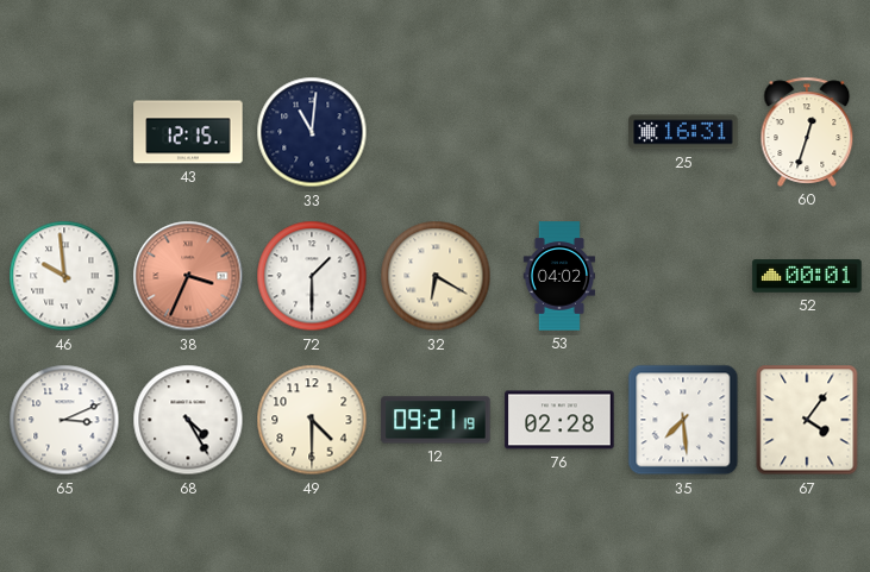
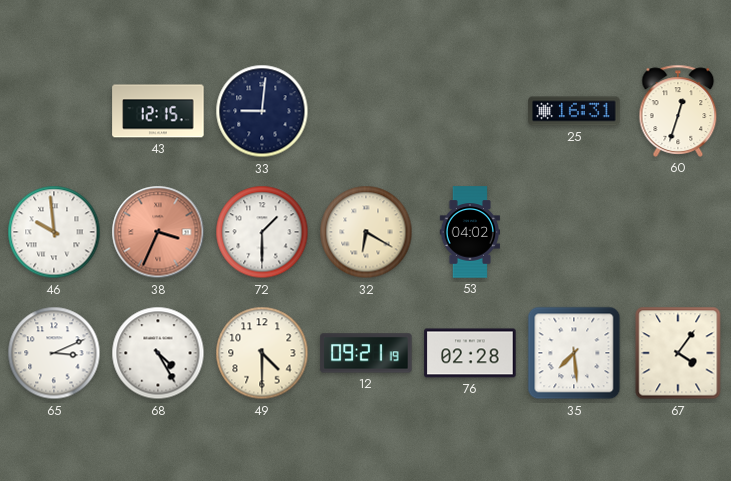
33: 11:01 -> 9:01
52: 00:01 -> none
